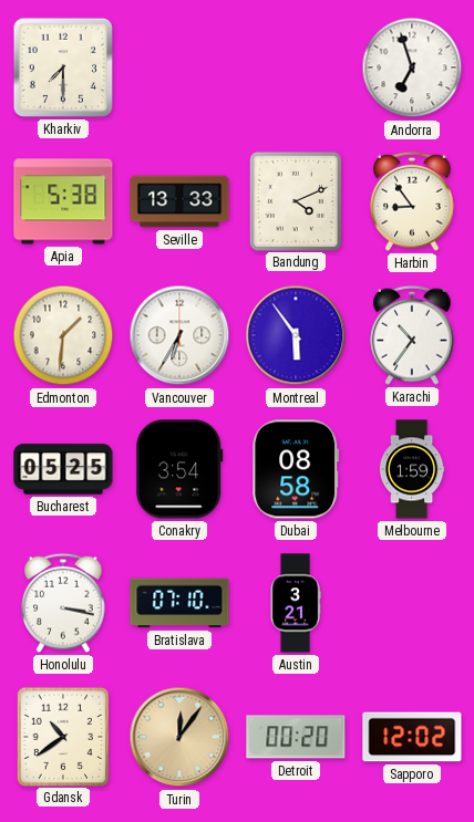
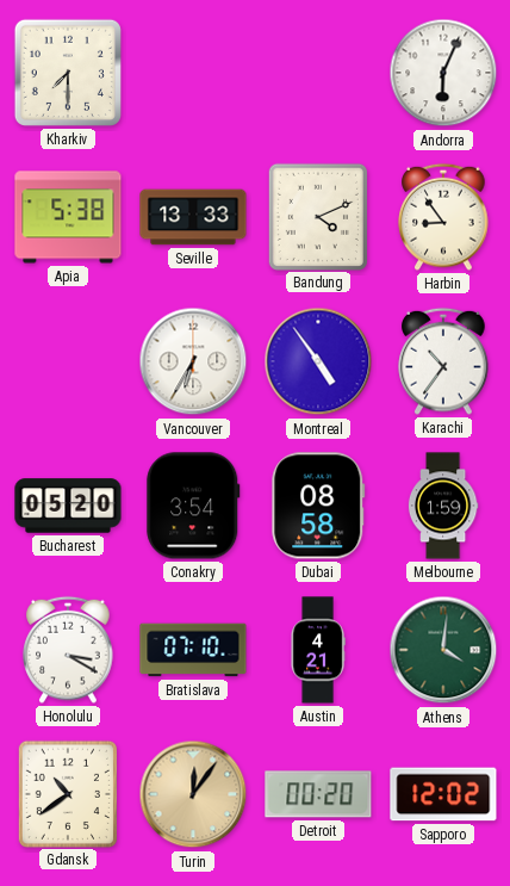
Andorra: 6:57 -> 6:04
Edmonton: 1:31 -> none
Montreal: 5:54 -> 4:54
Bucharest: 05:25 -> 05:20
Honolulu: 3:17 -> 3:20
Austin: 3:21 -> 4:21
Athens: none -> 4:01
